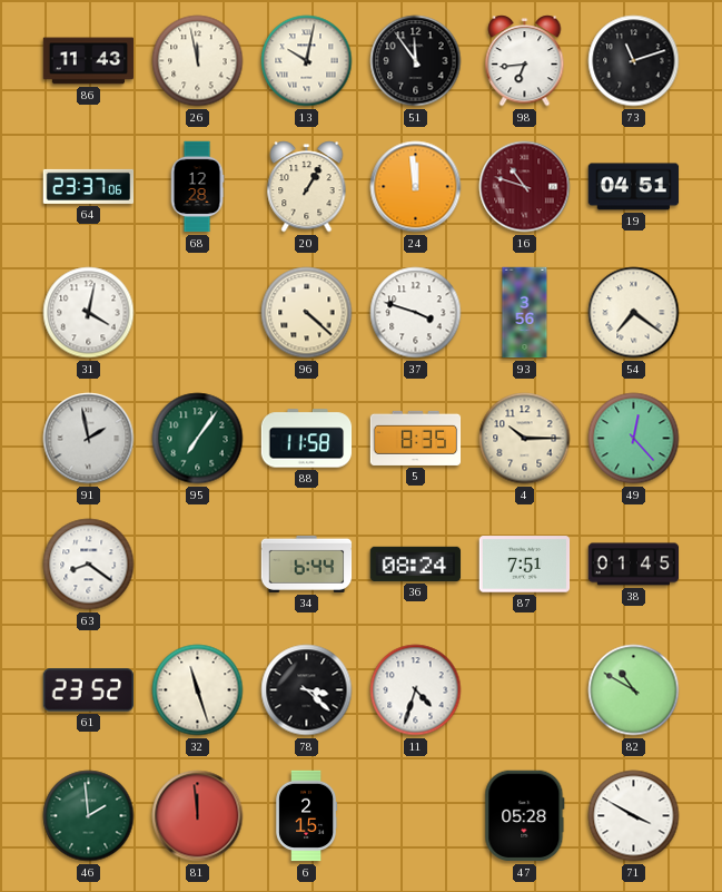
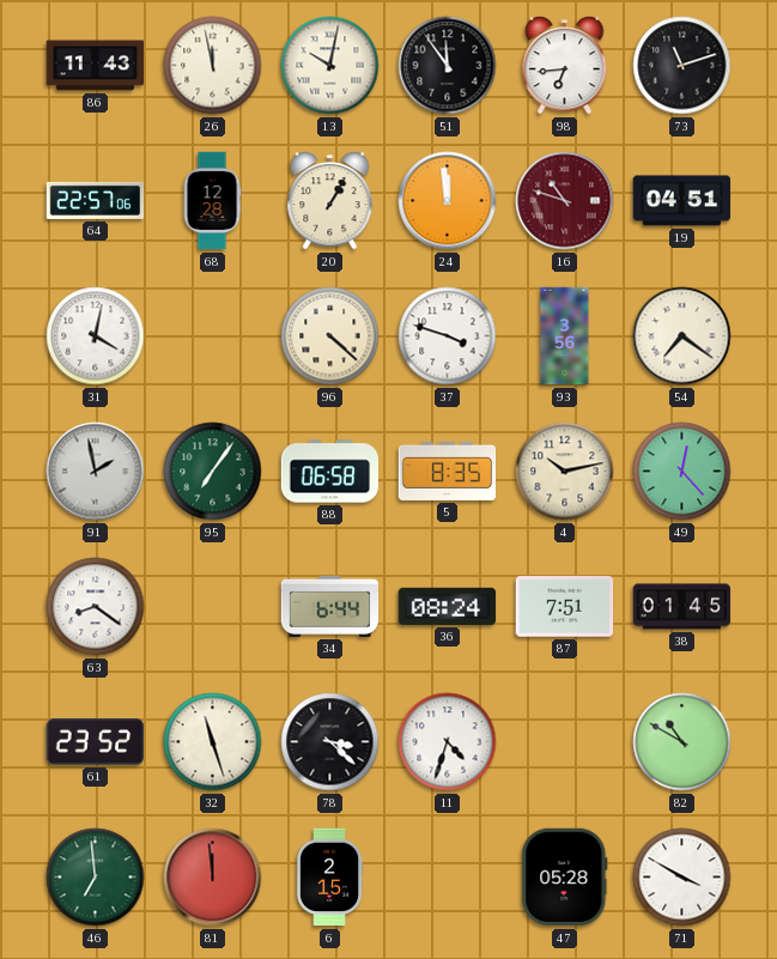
64: 23:37 -> 22:57
88: 11:58 -> 06:58
4: 10:15 -> 10:13
46: 1:59 -> 6:59
